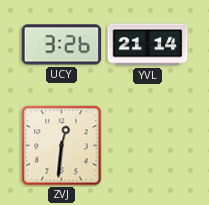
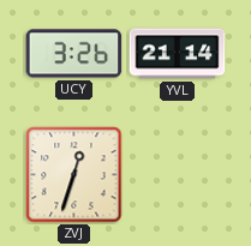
ZVJ: 12:31 -> 12:33
